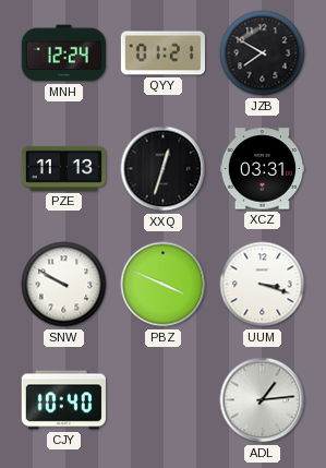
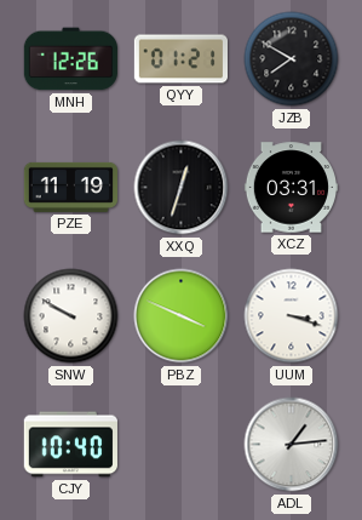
MNH: 12:24 -> 12:26
PZE: 11:13 -> 11:19
